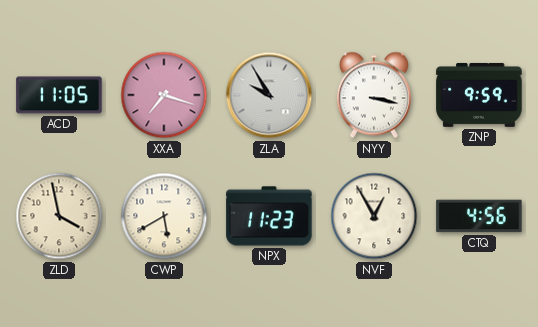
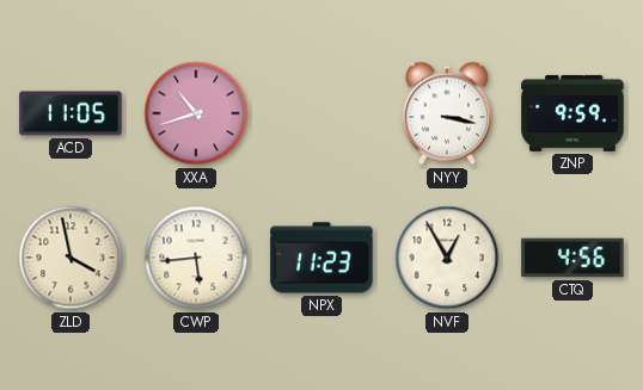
XXA: 7:18 -> 10:42
ZLA: 9:55 -> none
CWP: 5:40 -> 5:44
